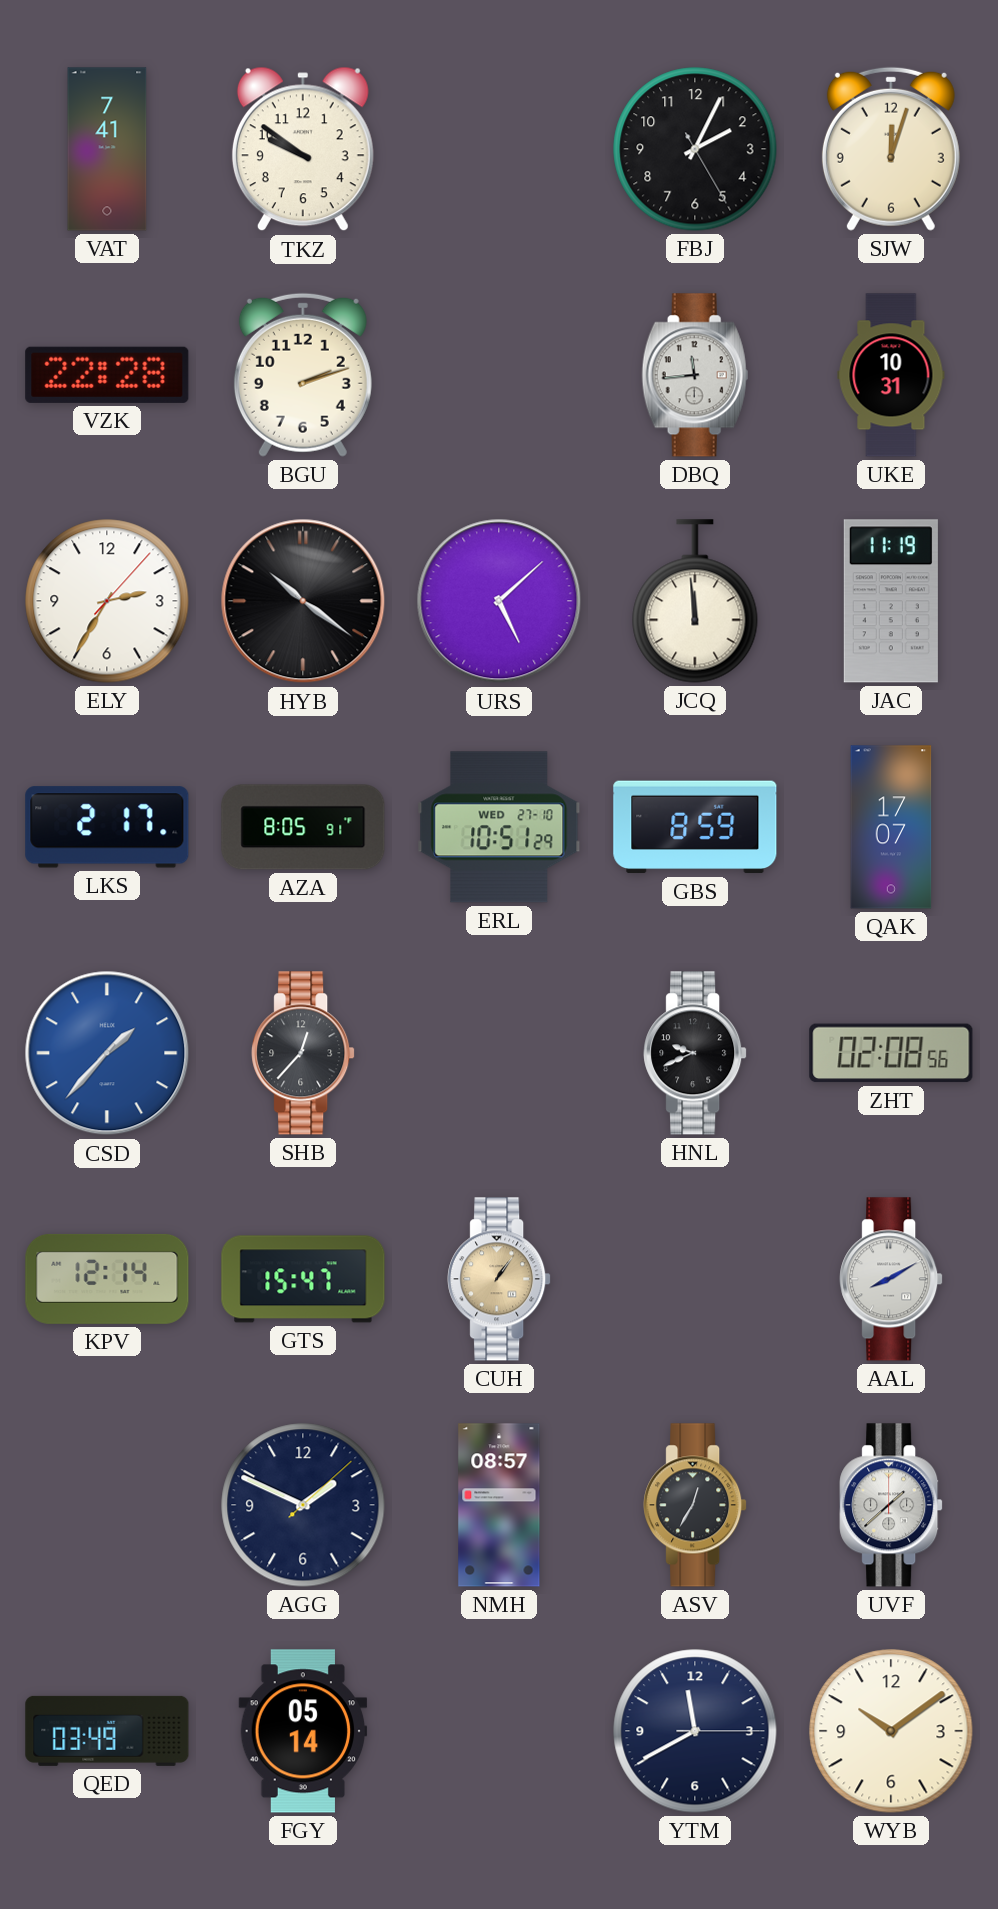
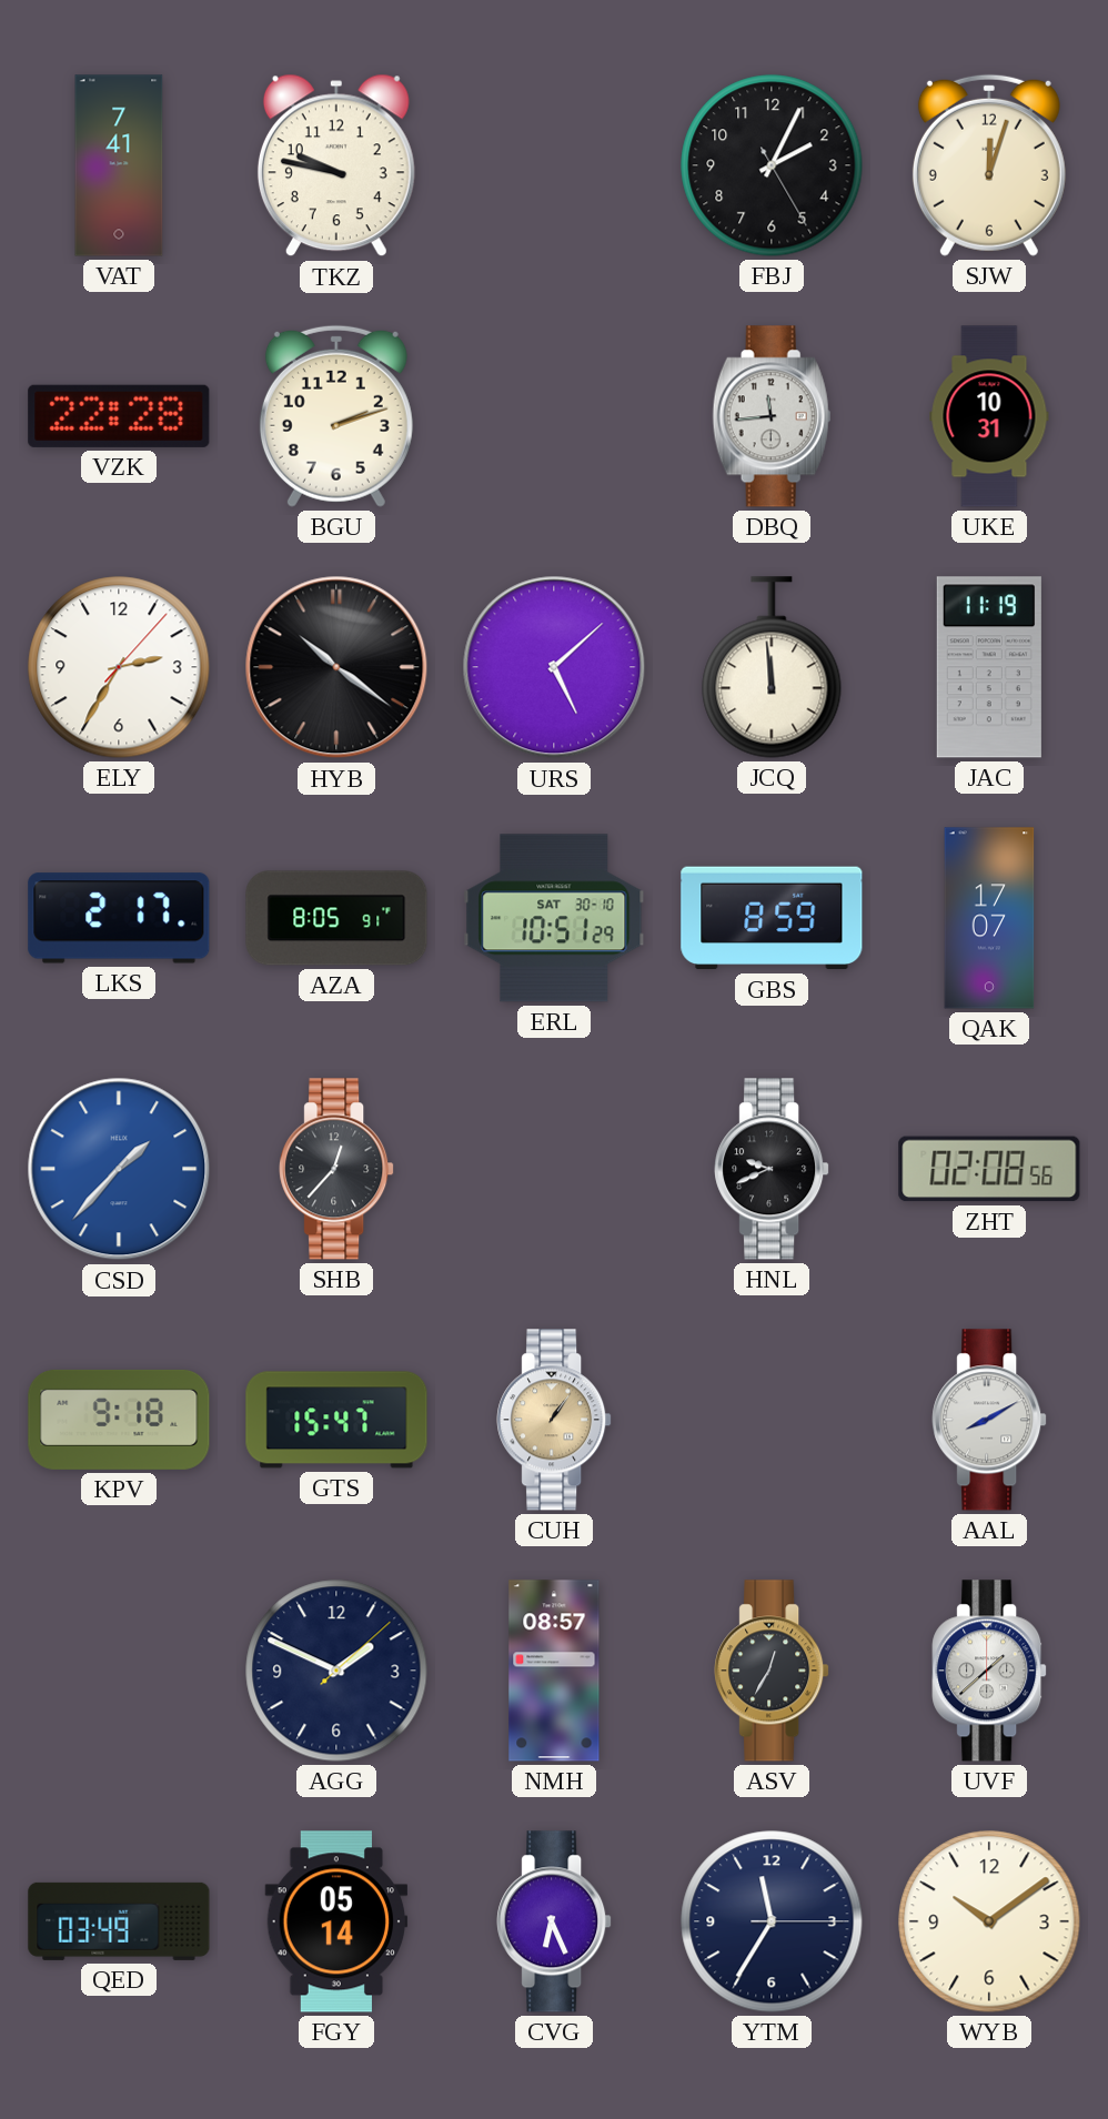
TKZ: 9:51 -> 9:47
ERL date: WED 27-10 -> SAT 30-10
KPV: 12:14 -> 9:18
CVG: none -> 6:26
YTM: 11:40 -> 11:35
